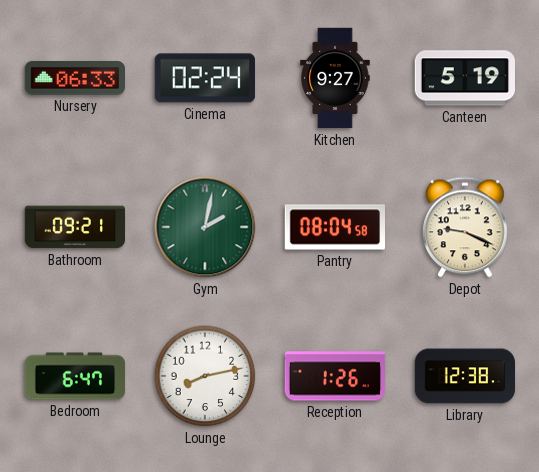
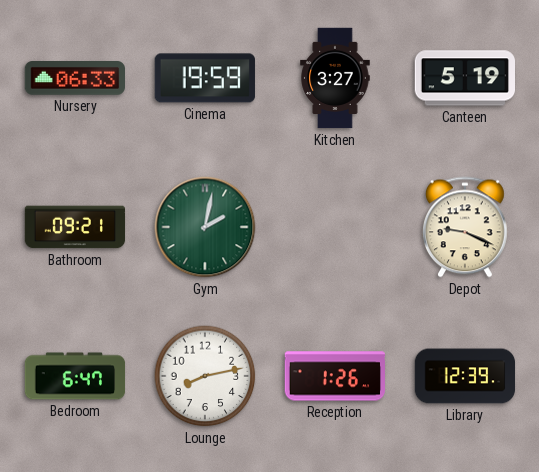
Cinema: 02:24 -> 19:59
Kitchen: 9:27 -> 3:27
Pantry: 08:04 -> none
Library: 12:38 -> 12:39
